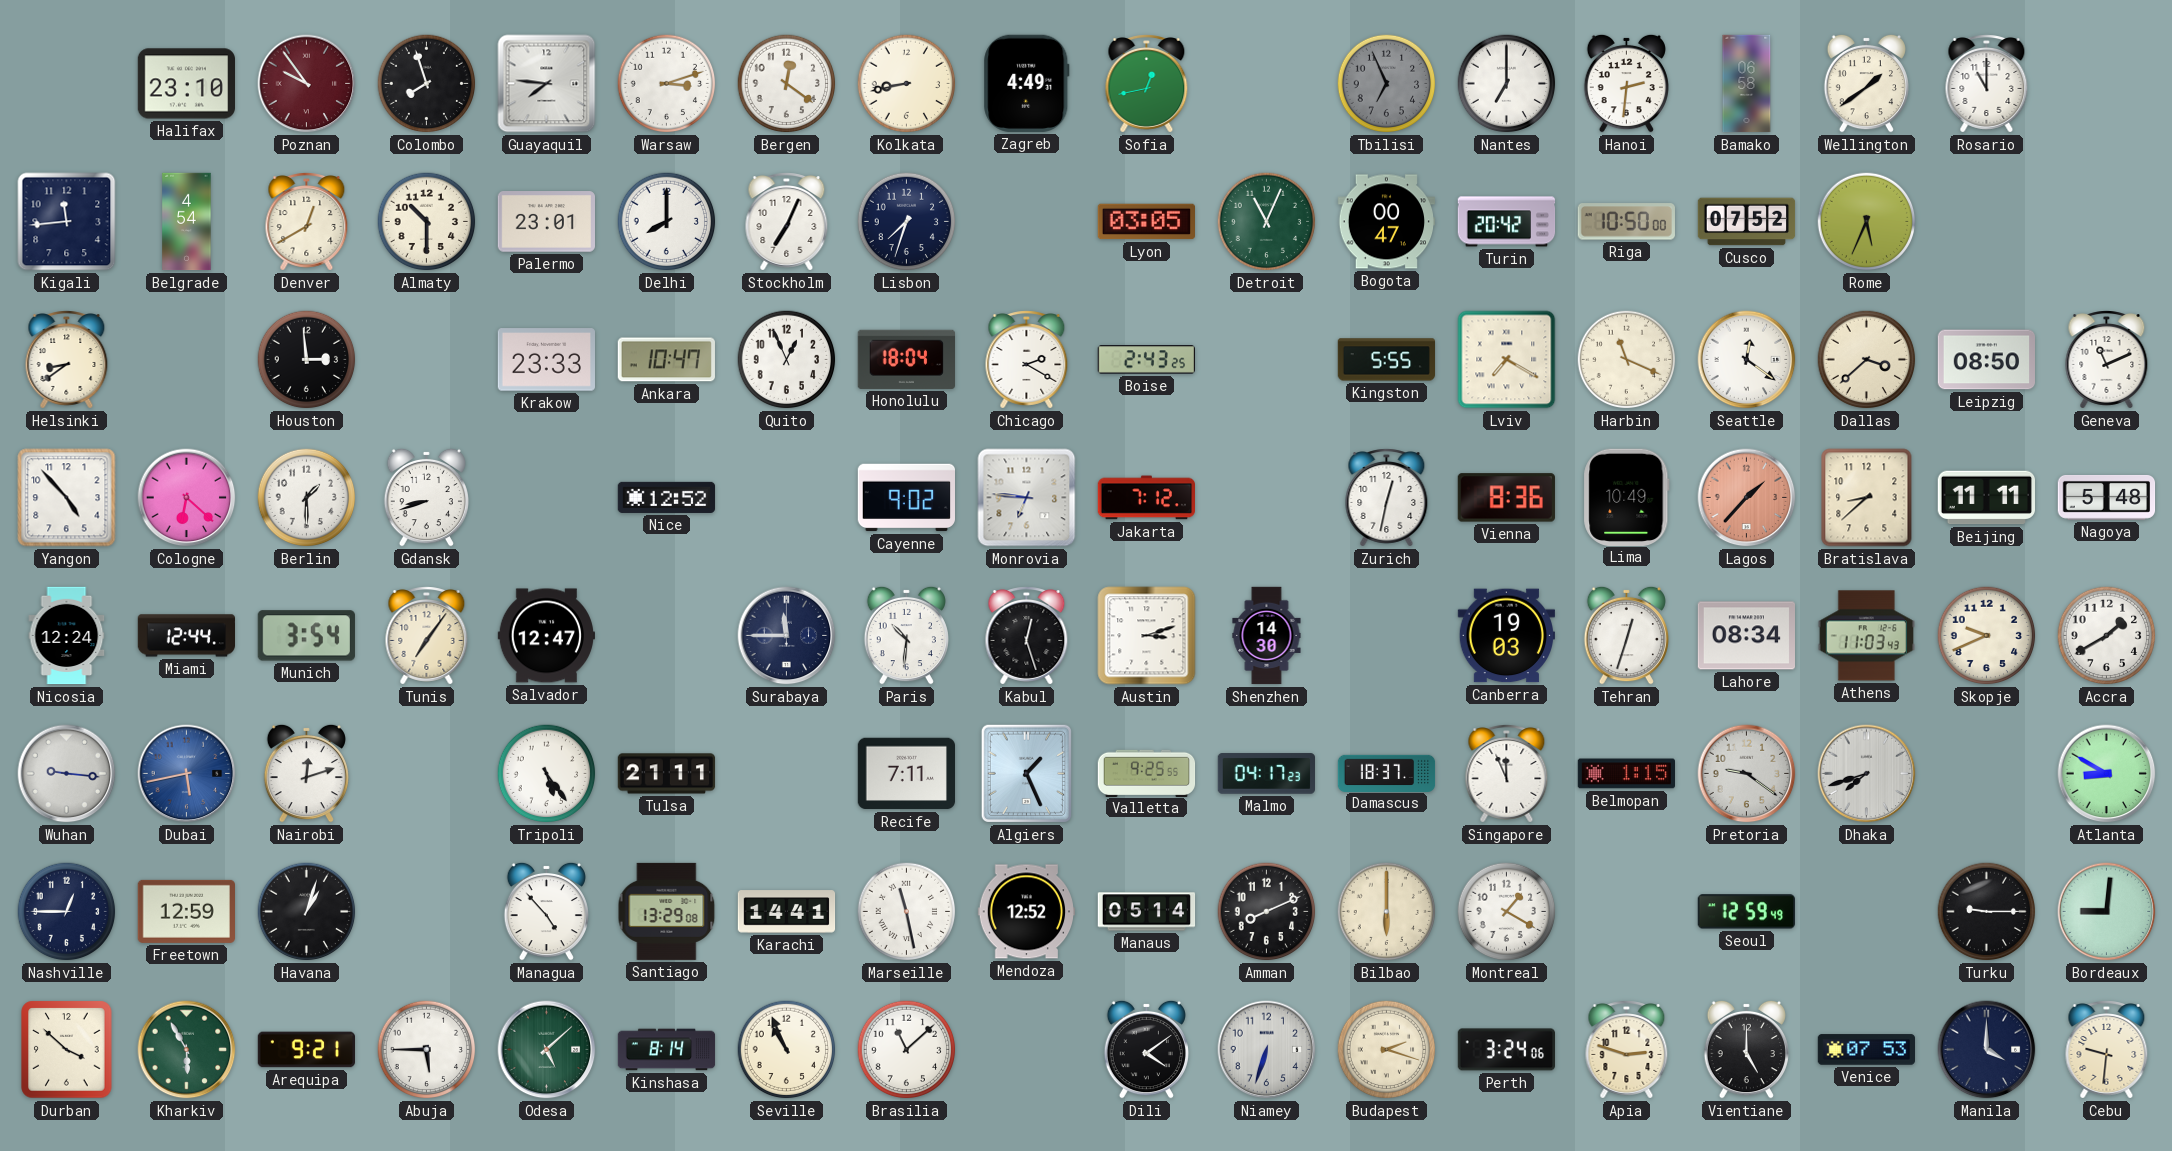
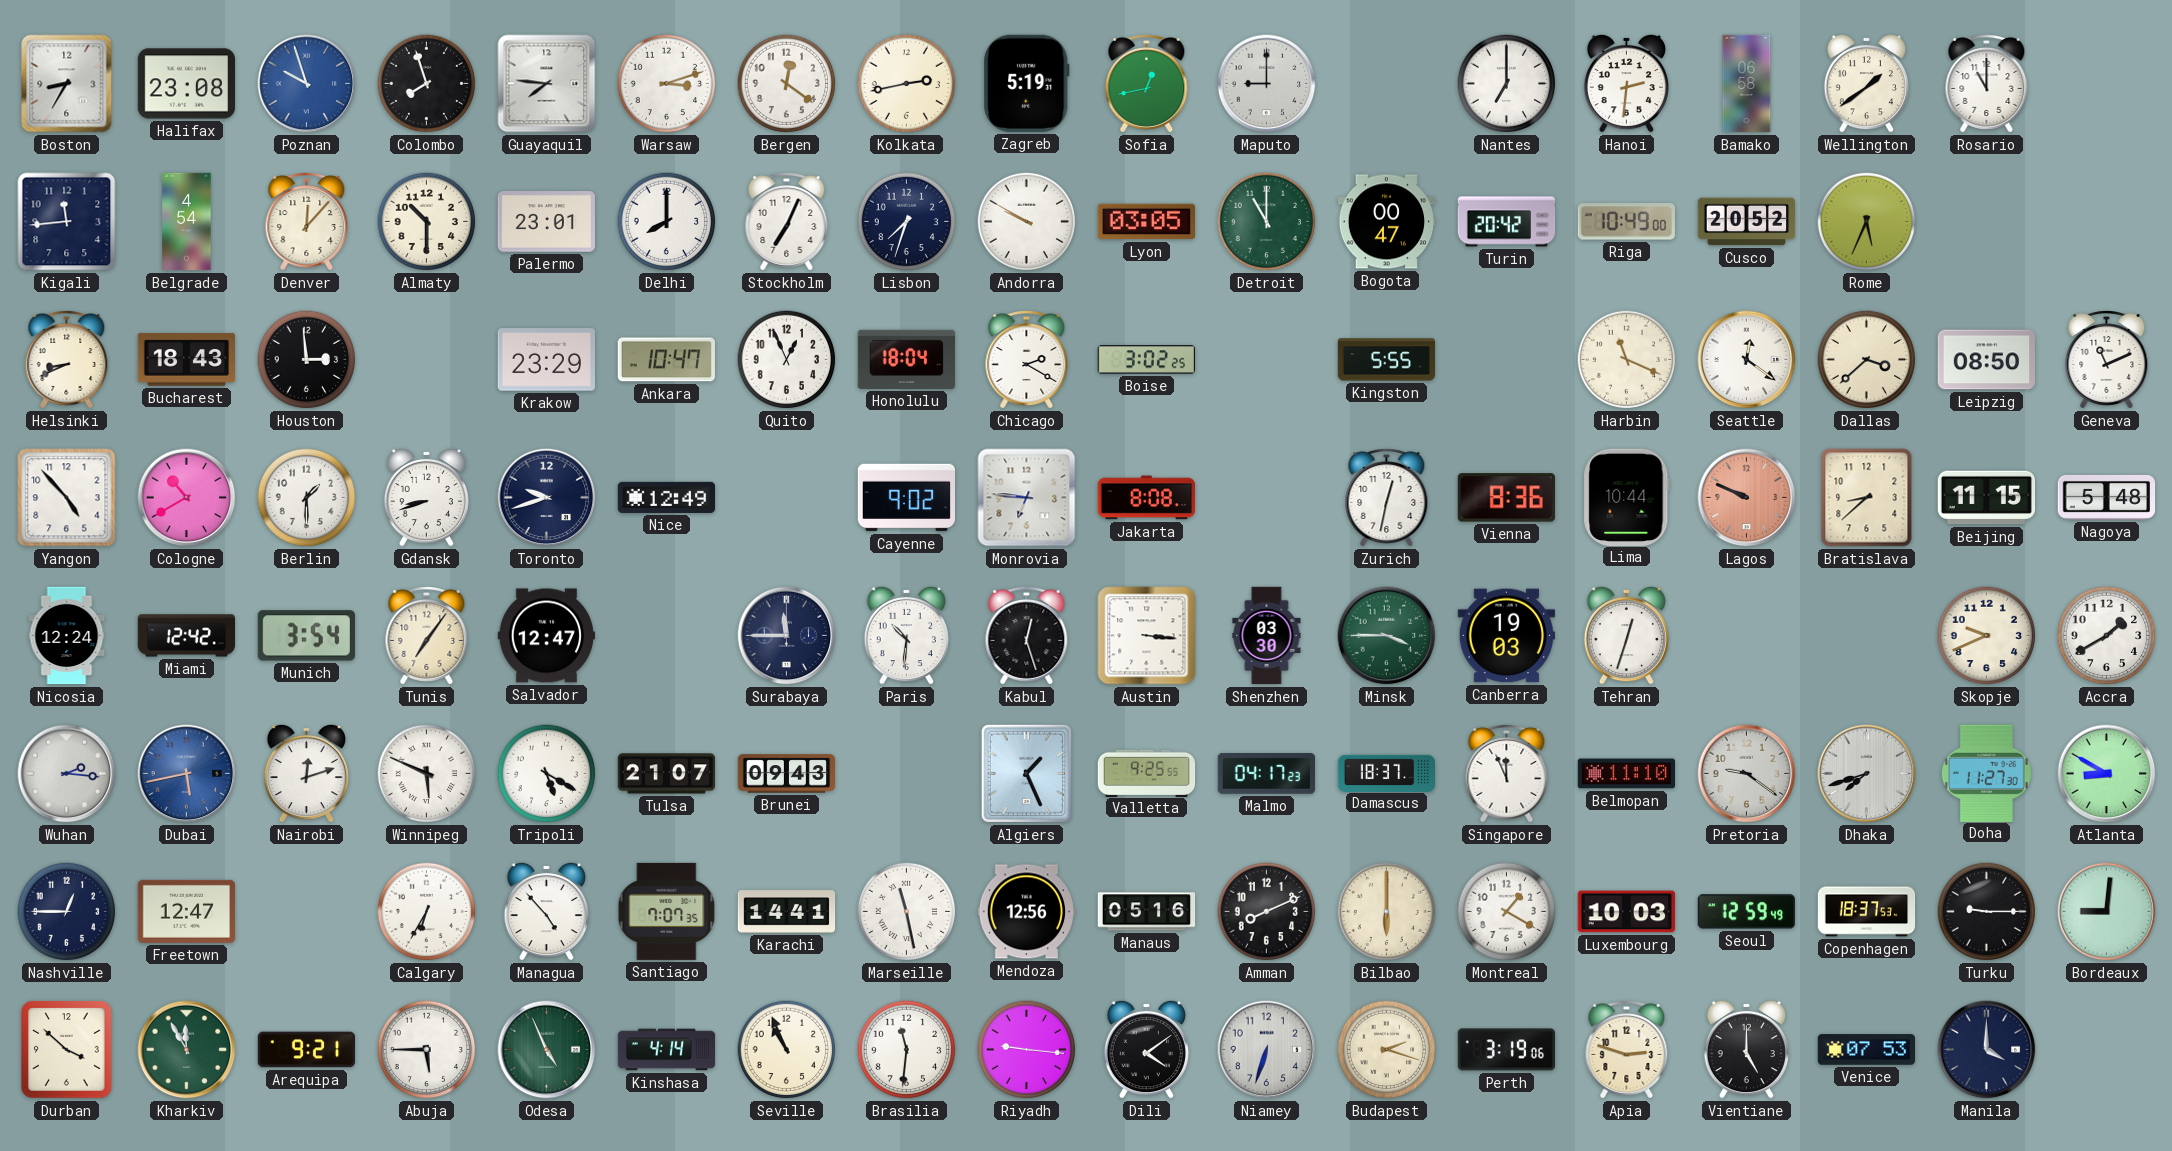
Boston: none -> 8:35
Halifax: 23:10 -> 23:08
Poznan: 9:54 -> 9:57
Poznan dial: burgundy -> blue
Kolkata: 8:43 -> 2:43
Zagreb: 4:49 -> 5:19
Maputo: none -> 9:00
Tbilisi: 6:56 -> none
Denver: 12:40 -> 12:07
Andorra: none -> 9:50
Detroit: 11:04 -> 11:00
Riga: 10:50 -> 10:49
Cusco: 07:52 -> 20:52
Helsinki: 8:39 -> 8:41
Bucharest: none -> 18:43
Krakow: 23:33 -> 23:29
Boise: 2:43 -> 3:02
Lviv: 7:20 -> none
Cologne: 6:22 -> 10:40
Toronto: none -> 9:42
Nice: 12:52 -> 12:49
Jakarta: 7:12 -> 8:08
Lima: 10:49 -> 10:44
Lagos: 1:37 -> 9:49
Beijing: 11:11 -> 11:15
Miami: 12:44 -> 12:42
Austin: 3:12 -> 3:16
Shenzhen: 14:30 -> 03:30
Minsk: none -> 3:45
Lahore: 08:34 -> none
Athens: 11:03 -> none
Wuhan: 9:16 -> 2:16
Winnipeg: none -> 5:49
Tripoli: 5:24 -> 5:20
Tulsa: 21:11 -> 21:07
Brunei: none -> 09:43
Recife: 7:11 -> none
Belmopan: 1:15 -> 11:10
Doha: none -> 11:27
Freetown: 12:59 -> 12:47
Havana: 1:03 -> none
Calgary: none -> 6:35
Santiago: 13:29 -> 7:07
Mendoza: 12:52 -> 12:56
Manaus: 05:14 -> 05:16
Luxembourg: none -> 10:03
Copenhagen: none -> 18:37
Kharkiv: 5:55 -> 11:55
Odesa: 5:08 -> 4:56
Kinshasa: 8:14 -> 4:14
Brasilia: 11:08 -> 11:31
Riyadh: none -> 9:16
Perth: 3:24 -> 3:19
Cebu: 9:31 -> none
